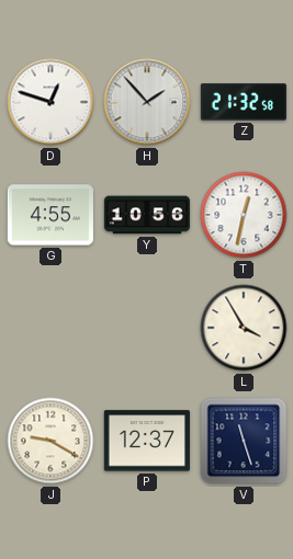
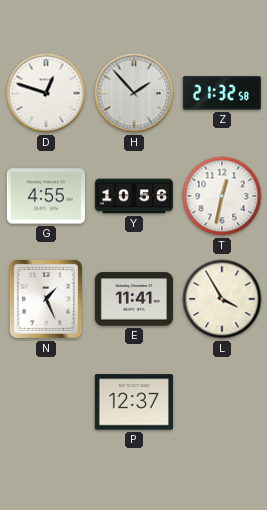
N: none -> 1:26
E: none -> 11:41
J: 9:20 -> none
V: 11:27 -> none
